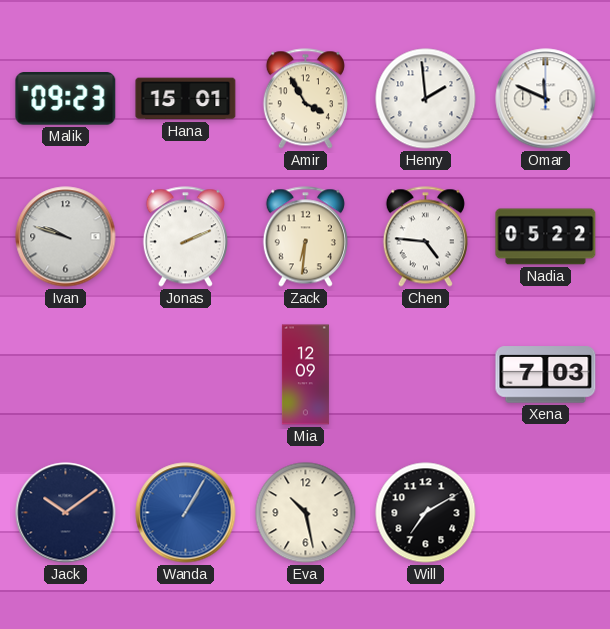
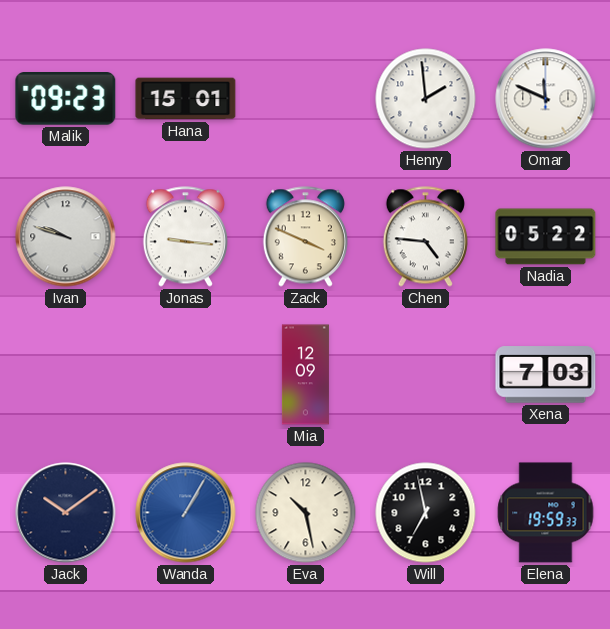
Amir: 3:55 -> none
Jonas: 2:11 -> 9:16
Zack: 6:31 -> 3:49
Will: 7:10 -> 6:58
Elena: none -> 19:59
